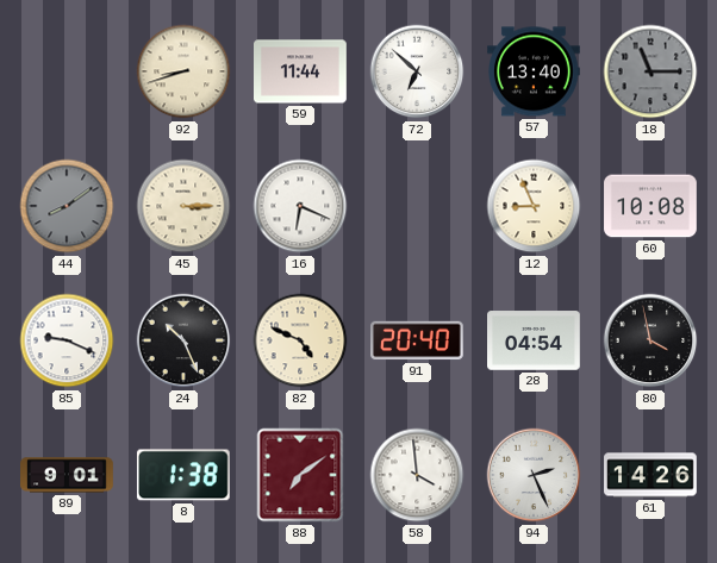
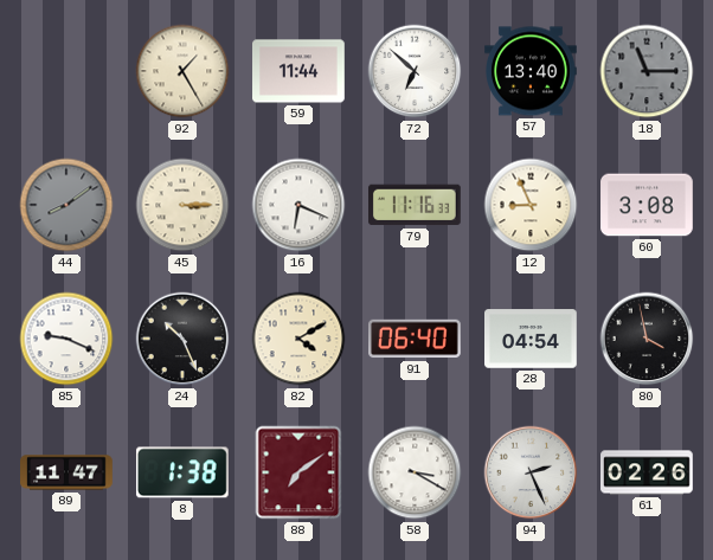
92: 8:42 -> 1:25
79: none -> 11:16
60: 10:08 -> 3:08
82: 4:49 -> 4:10
91: 20:40 -> 06:40
89: 9:01 -> 11:47
58: 3:59 -> 3:20
61: 14:26 -> 02:26
